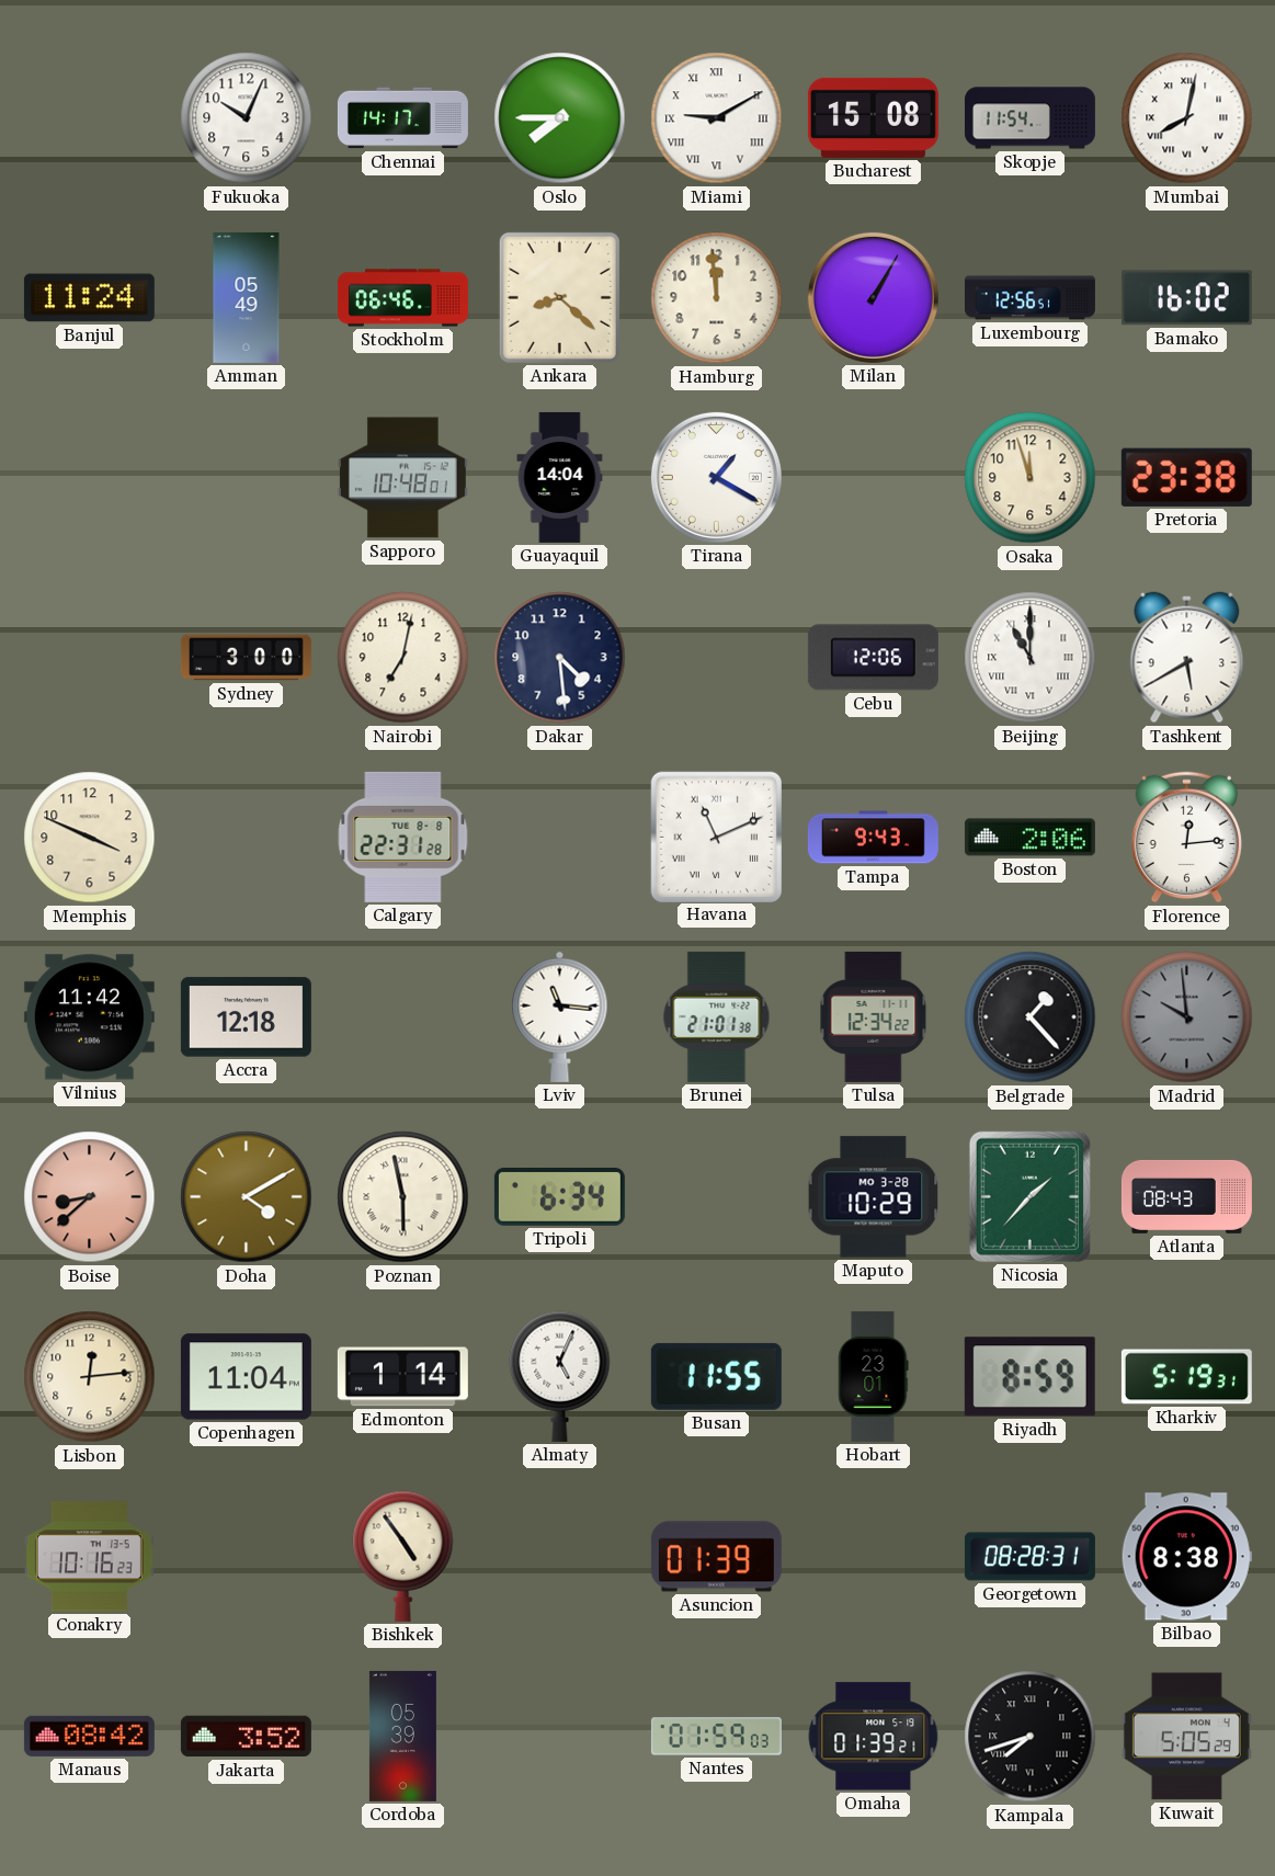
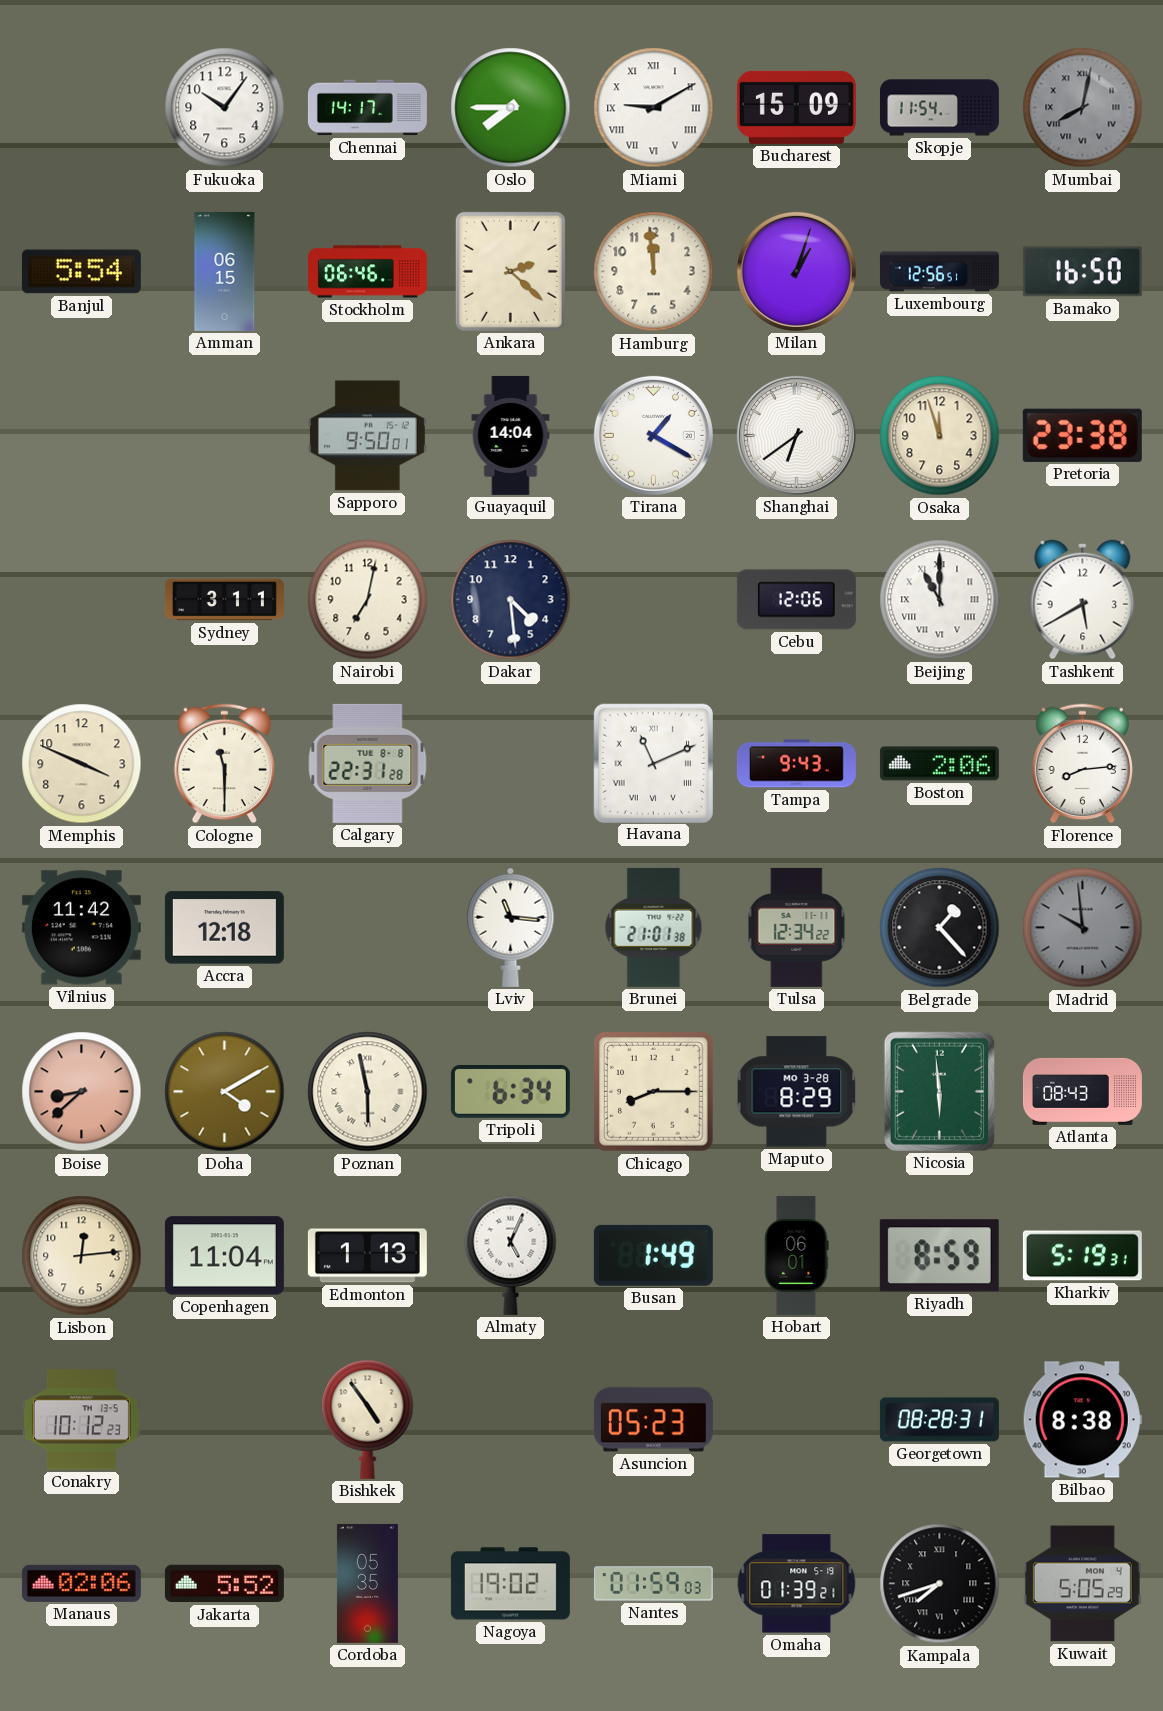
Fukuoka: 10:04 -> 10:06
Bucharest: 15:08 -> 15:09
Mumbai dial: white -> grey
Banjul: 11:24 -> 5:54
Amman: 05:49 -> 06:15
Ankara: 8:22 -> 2:22
Milan: 1:05 -> 1:03
Bamako: 16:02 -> 16:50
Sapporo: 10:48 -> 9:50
Shanghai: none -> 6:39
Sydney: 3:00 -> 3:11
Cologne: none -> 11:30
Florence: 12:14 -> 8:14
Chicago: none -> 8:15
Maputo: 10:29 -> 8:29
Nicosia: 1:37 -> 5:59
Edmonton: 1:14 -> 1:13
Busan: 11:55 -> 1:49
Hobart: 23:01 -> 06:01
Conakry: 10:16 -> 10:12
Asuncion: 01:39 -> 05:23
Manaus: 08:42 -> 02:06
Jakarta: 3:52 -> 5:52
Cordoba: 05:39 -> 05:35
Nagoya: none -> 19:02
